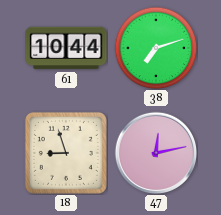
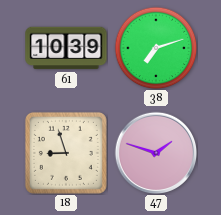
61: 10:44 -> 10:39
47: 12:13 -> 1:48
